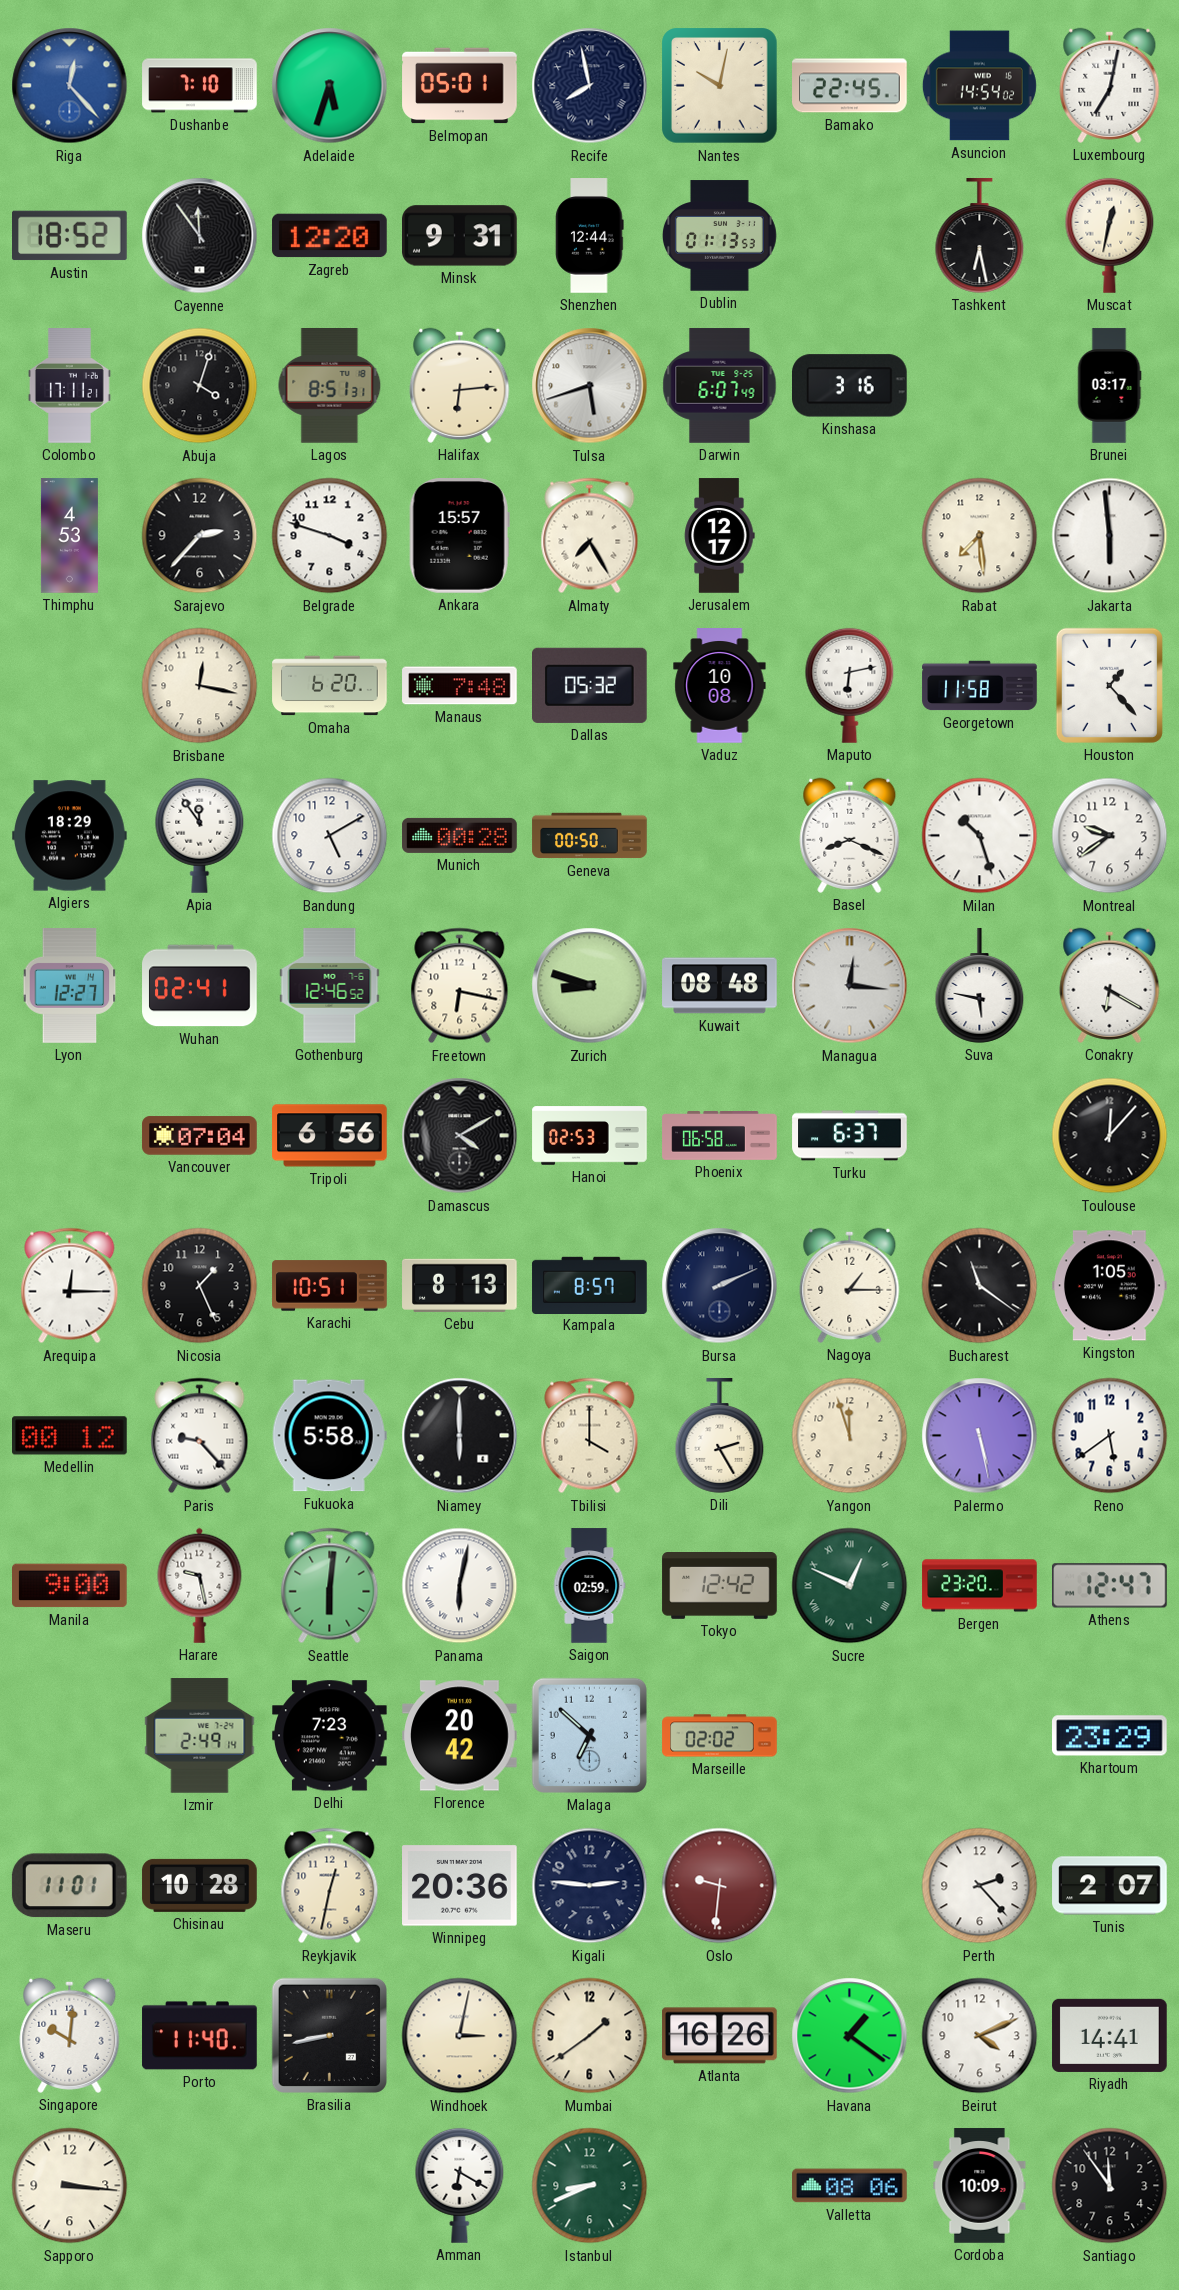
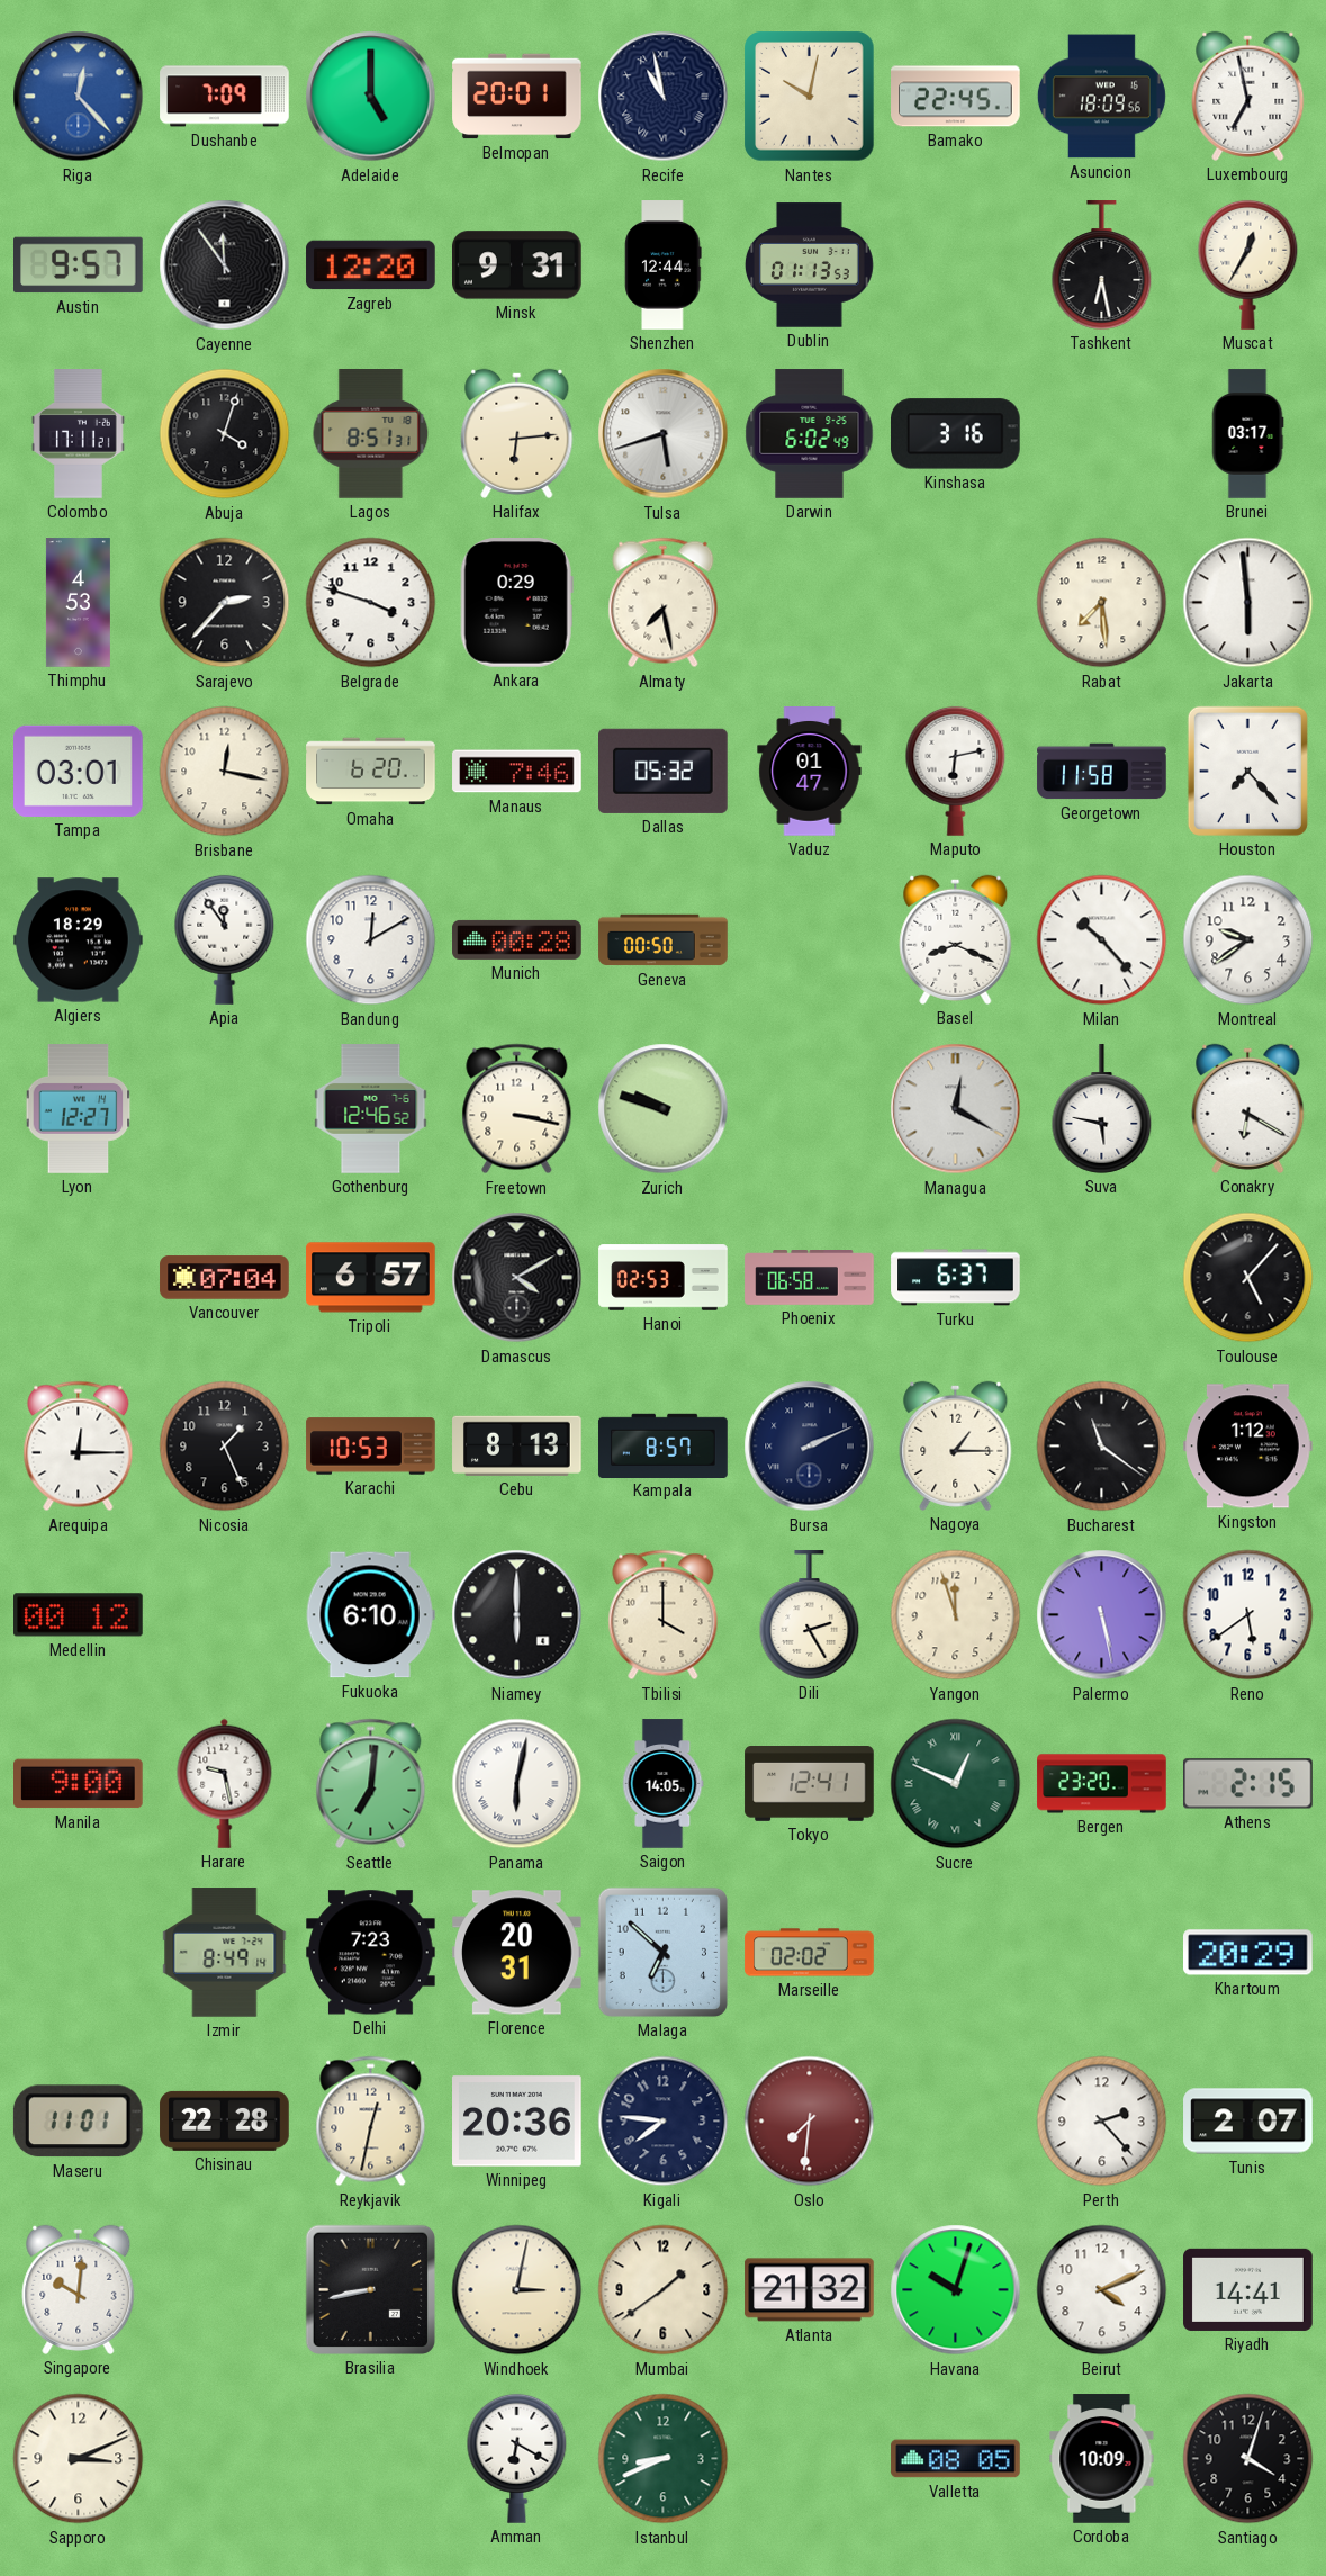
Dushanbe: 7:10 -> 7:09
Adelaide: 5:33 -> 5:00
Belmopan: 05:01 -> 20:01
Recife: 7:58 -> 10:58
Asuncion: 14:54 -> 18:09
Luxembourg: 7:02 -> 6:58
Austin: 18:52 -> 9:57
Muscat: 12:32 -> 12:35
Darwin: 6:07 -> 6:02
Ankara: 15:57 -> 0:29
Almaty: 7:25 -> 7:28
Jerusalem: 12:17 -> none
Tampa: none -> 03:01
Manaus: 7:48 -> 7:46
Vaduz: 10:08 -> 01:47
Houston: 1:23 -> 7:23
Bandung: 5:10 -> 12:10
Milan: 10:27 -> 10:23
Wuhan: 02:41 -> none
Freetown: 6:17 -> 3:17
Zurich: 8:48 -> 9:48
Kuwait: 08:48 -> none
Managua: 12:16 -> 12:20
Tripoli: 6:56 -> 6:57
Toulouse: 12:07 -> 5:07
Karachi: 10:51 -> 10:53
Kingston: 1:05 -> 1:12
Paris: 9:23 -> none
Fukuoka: 5:58 -> 6:10
Seattle: 6:01 -> 7:01
Saigon: 02:59 -> 14:05
Tokyo: 12:42 -> 12:41
Athens: 12:47 -> 2:15
Izmir: 2:49 -> 8:49
Florence: 20:42 -> 20:31
Khartoum: 23:29 -> 20:29
Chisinau: 10:28 -> 22:28
Kigali: 2:46 -> 7:46
Oslo: 9:31 -> 7:31
Porto: 11:40 -> none
Atlanta: 16:26 -> 21:32
Havana: 1:21 -> 10:03
Sapporo: 3:16 -> 3:11
Valletta: 08:06 -> 08:05
Santiago: 11:54 -> 4:03
